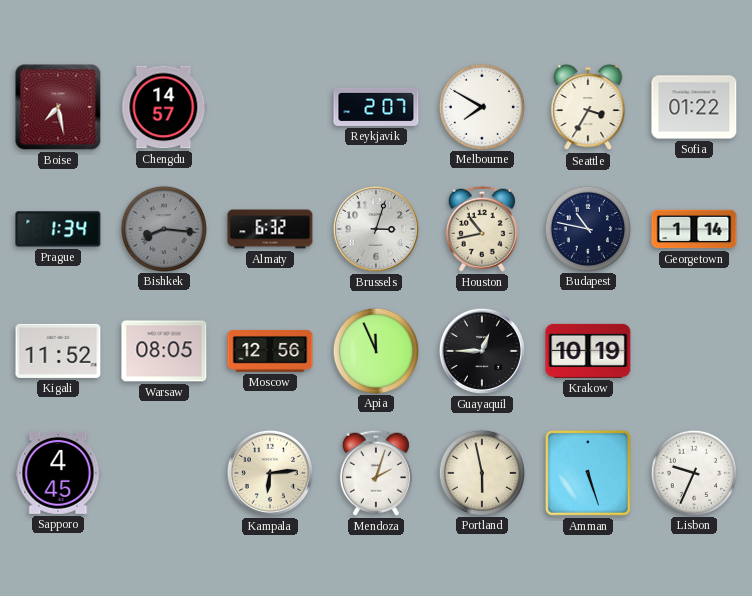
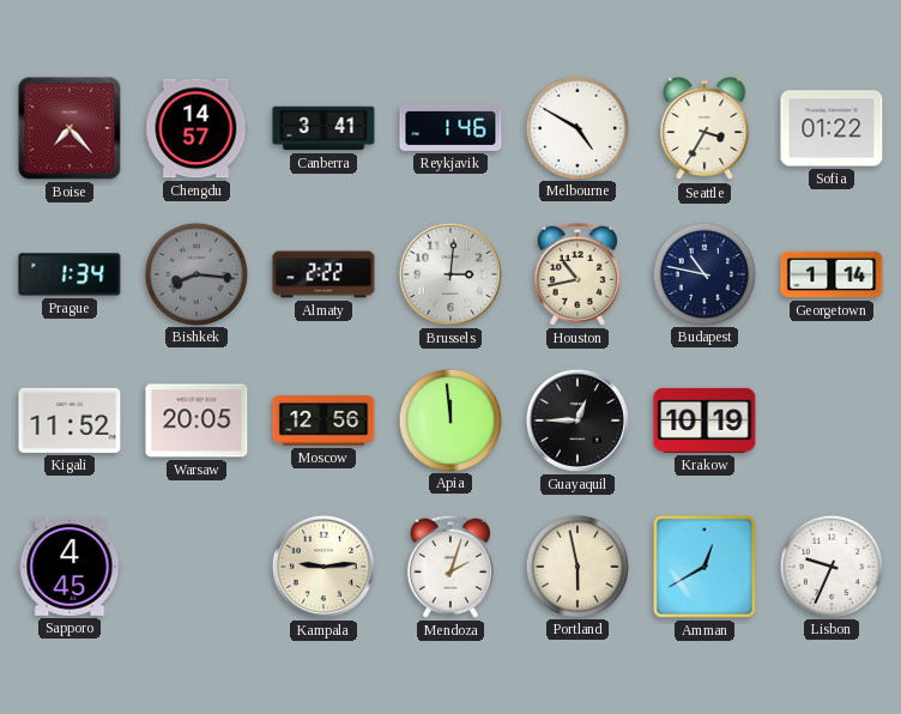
Boise: 7:28 -> 7:23
Canberra: none -> 3:41
Reykjavik: 2:07 -> 1:46
Melbourne: 7:50 -> 4:50
Almaty: 6:32 -> 2:22
Brussels: 3:03 -> 3:01
Warsaw: 08:05 -> 20:05
Apia: 11:56 -> 11:59
Kampala: 6:14 -> 9:14
Amman: 5:27 -> 12:40
